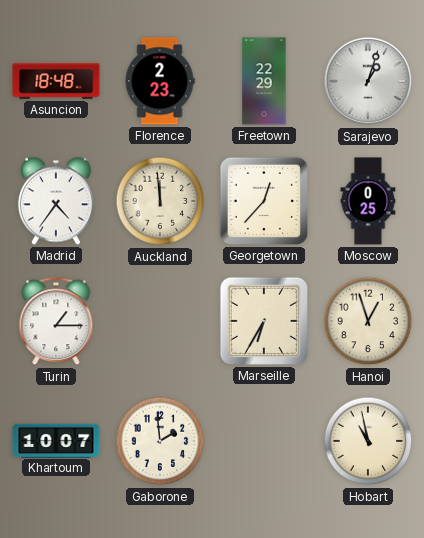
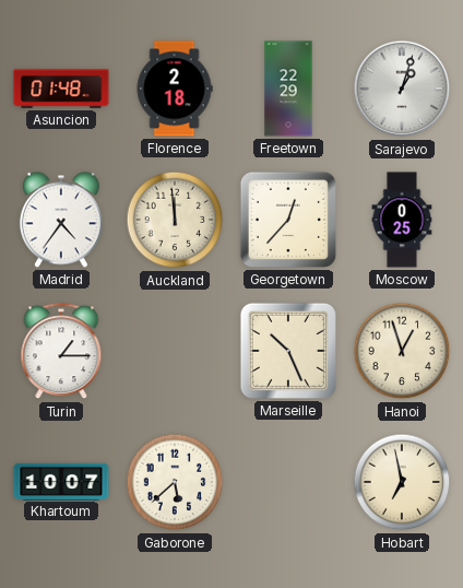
Asuncion: 18:48 -> 01:48
Florence: 2:23 -> 2:18
Marseille: 6:35 -> 10:26
Gaborone: 1:59 -> 5:38
Hobart: 10:58 -> 6:58
